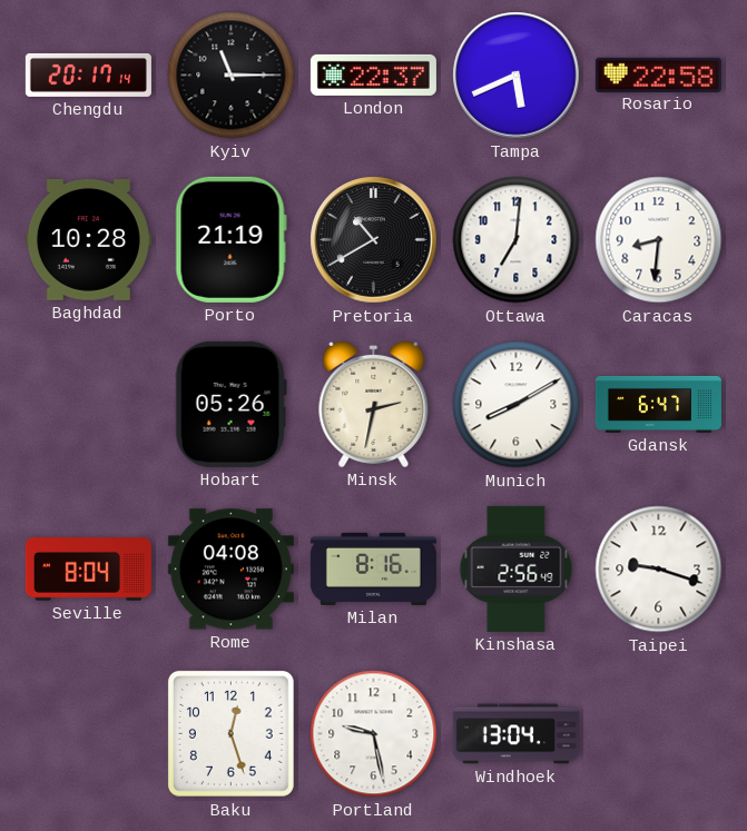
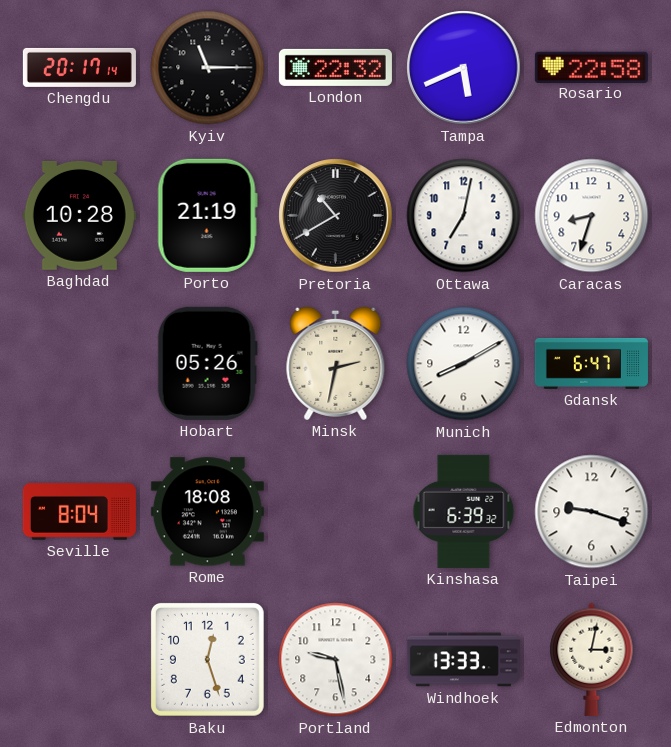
London: 22:37 -> 22:32
Ottawa: 7:01 -> 7:02
Caracas: 8:31 -> 8:33
Rome: 04:08 -> 18:08
Milan: 8:16 -> none
Kinshasa: 2:56 -> 6:39
Windhoek: 13:04 -> 13:33
Edmonton: none -> 3:02
